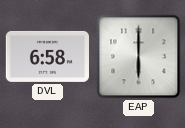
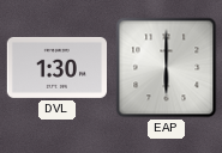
DVL: 6:58 -> 1:30
